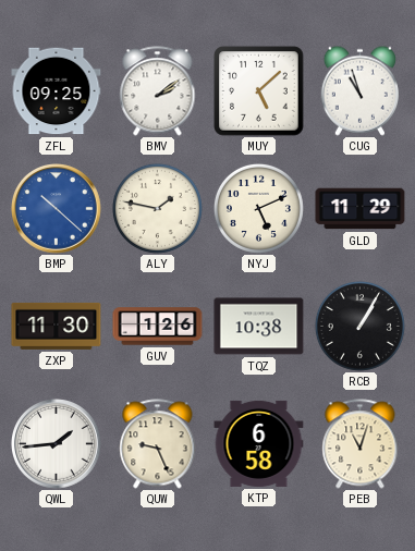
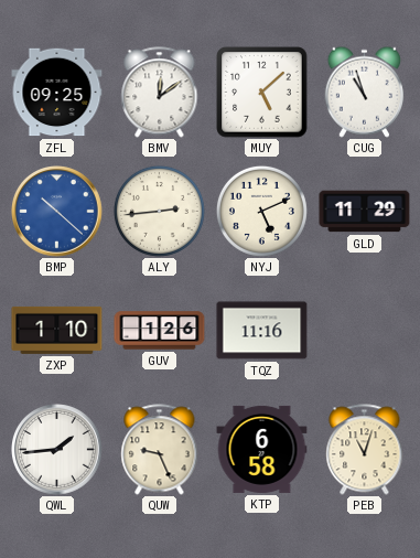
BMV: 2:09 -> 12:09
ALY: 1:47 -> 2:44
ZXP: 11:30 -> 1:10
TQZ: 10:38 -> 11:16
RCB: 1:05 -> none
